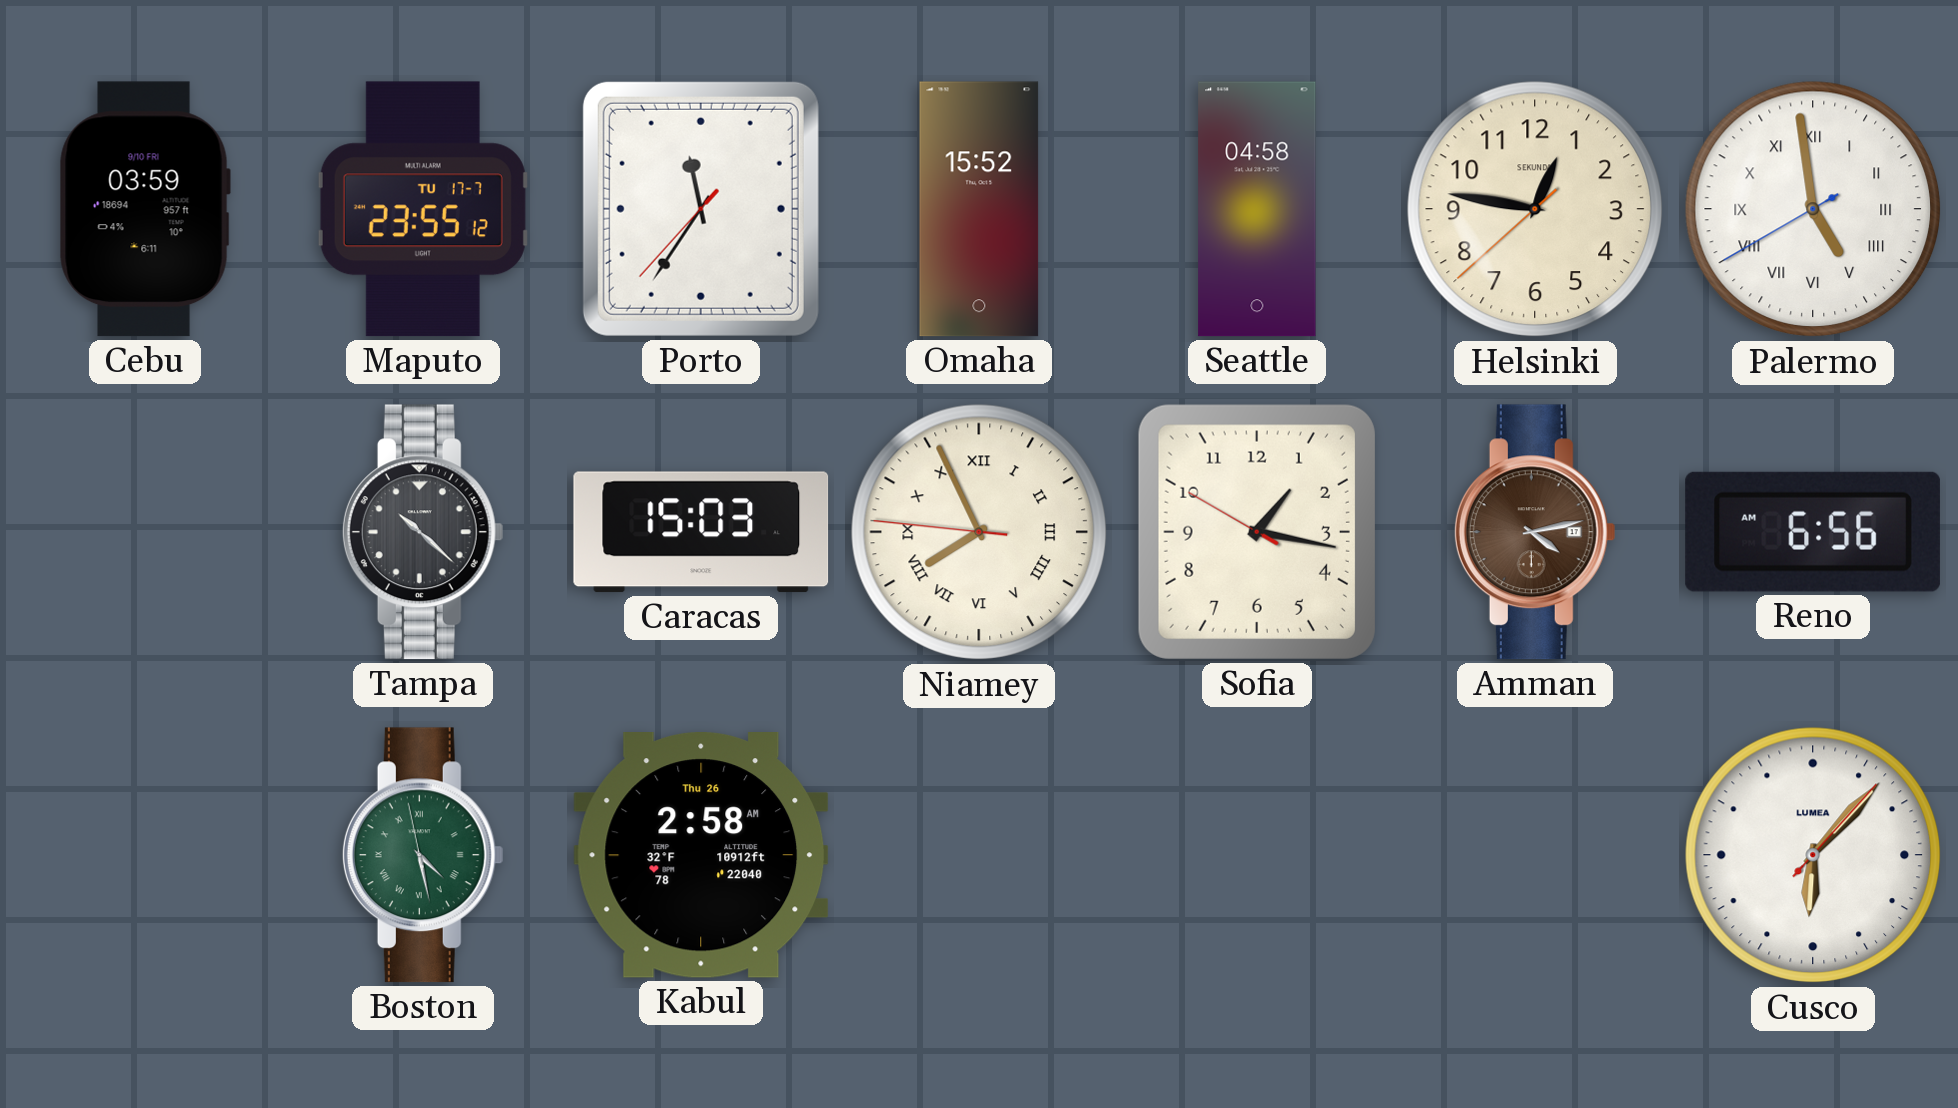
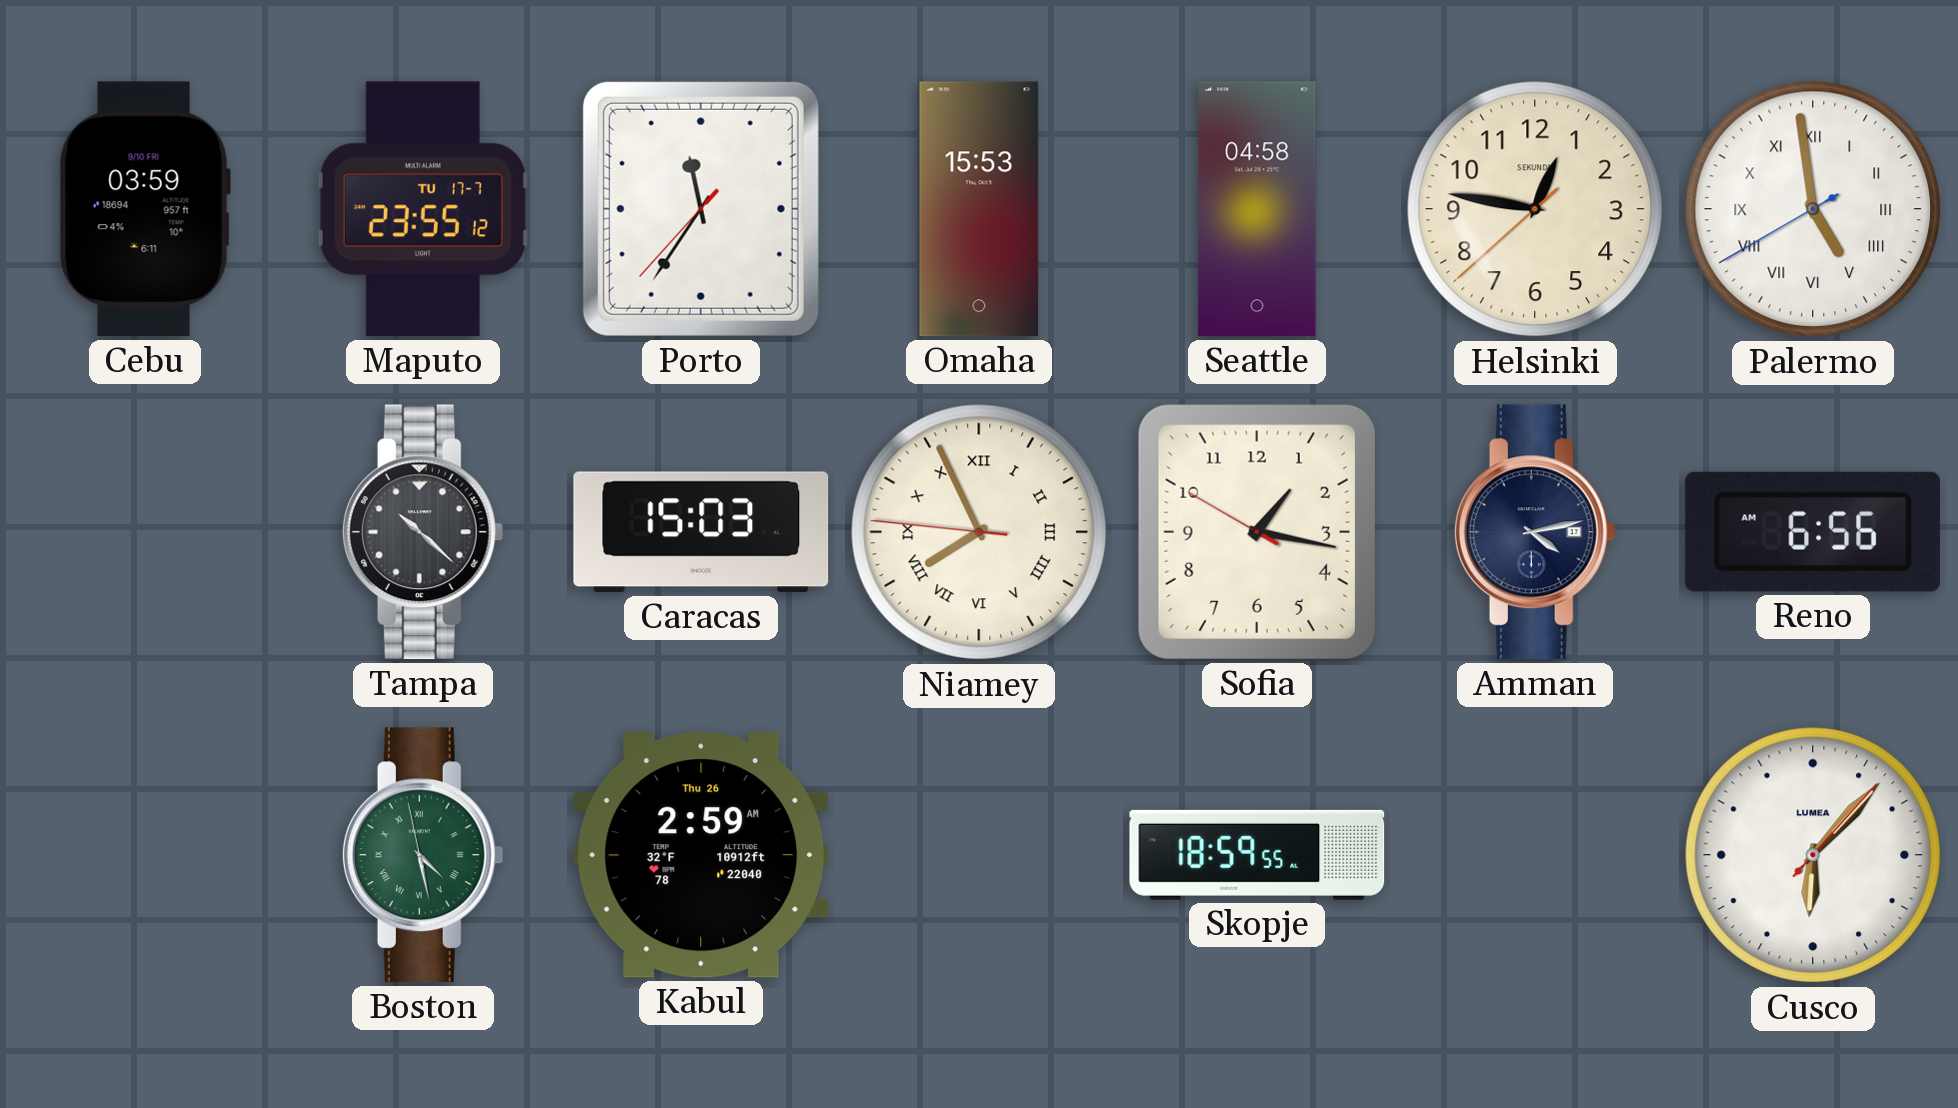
Omaha: 15:52 -> 15:53
Amman dial: brown -> navy
Kabul: 2:58 -> 2:59
Skopje: none -> 18:59
